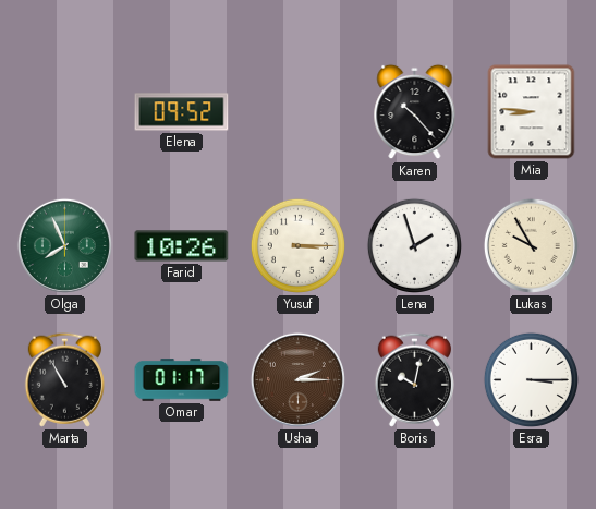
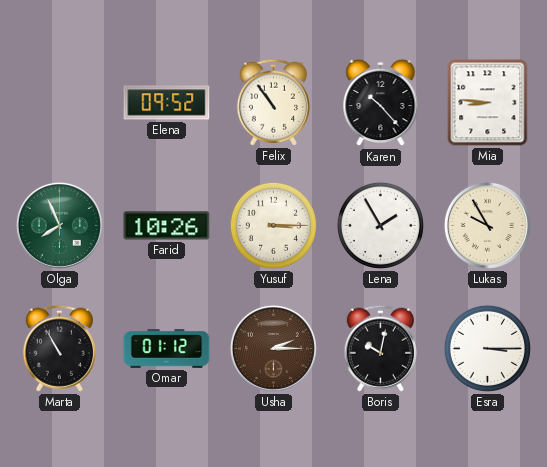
Felix: none -> 10:54
Lena: 1:57 -> 1:55
Omar: 01:17 -> 01:12
